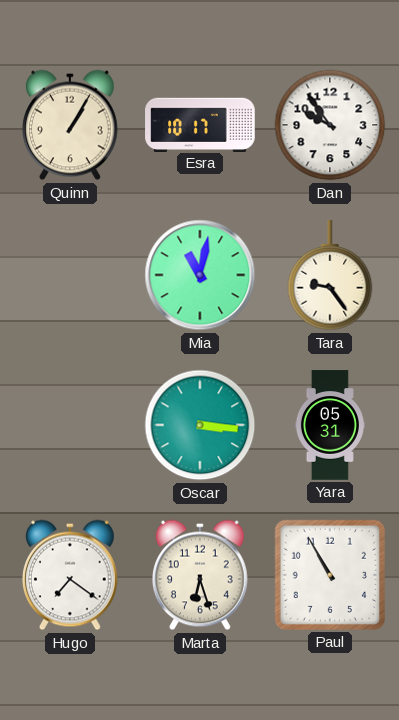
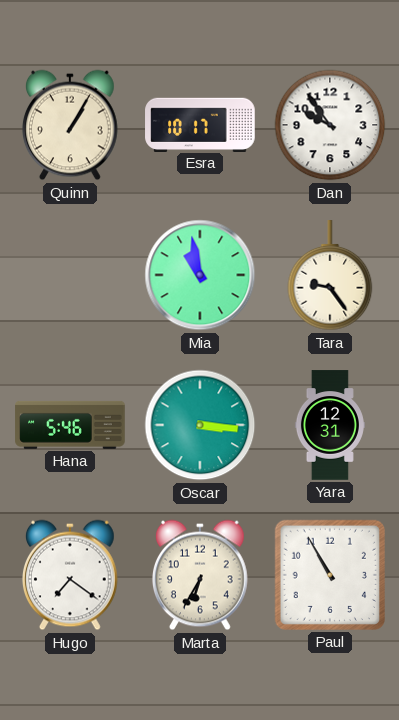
Mia: 11:02 -> 10:58
Hana: none -> 5:46
Yara: 05:31 -> 12:31
Marta: 6:27 -> 6:35
